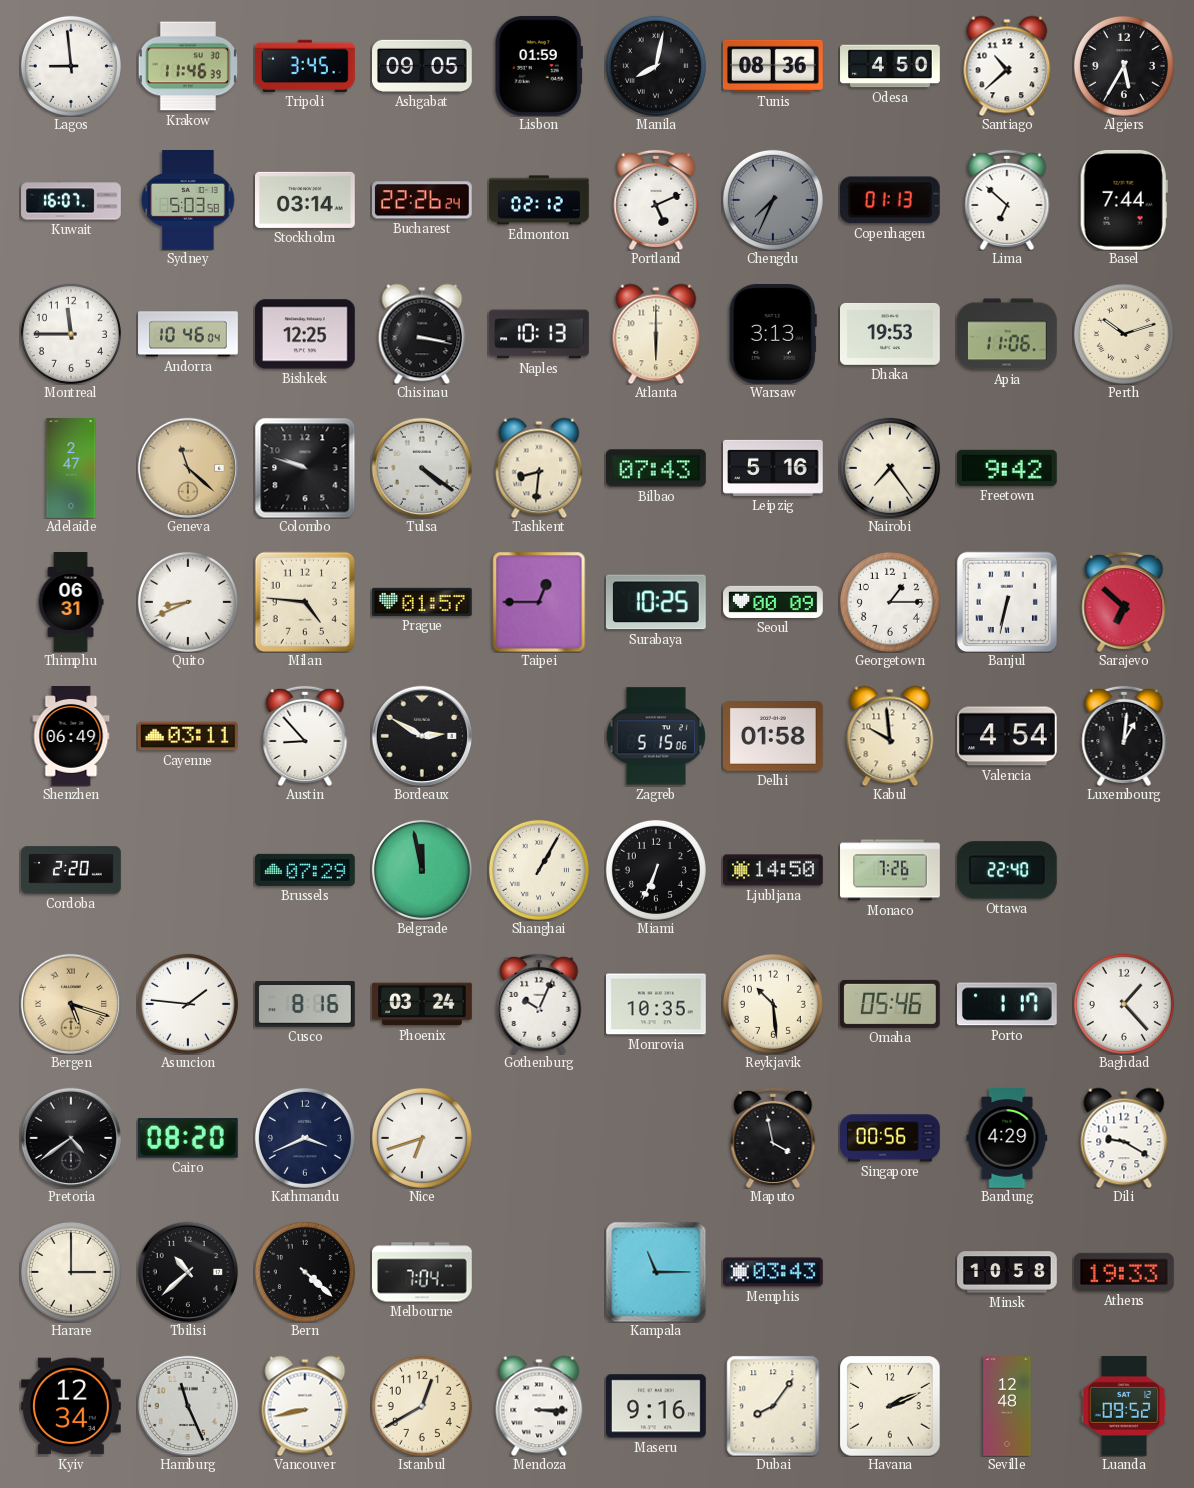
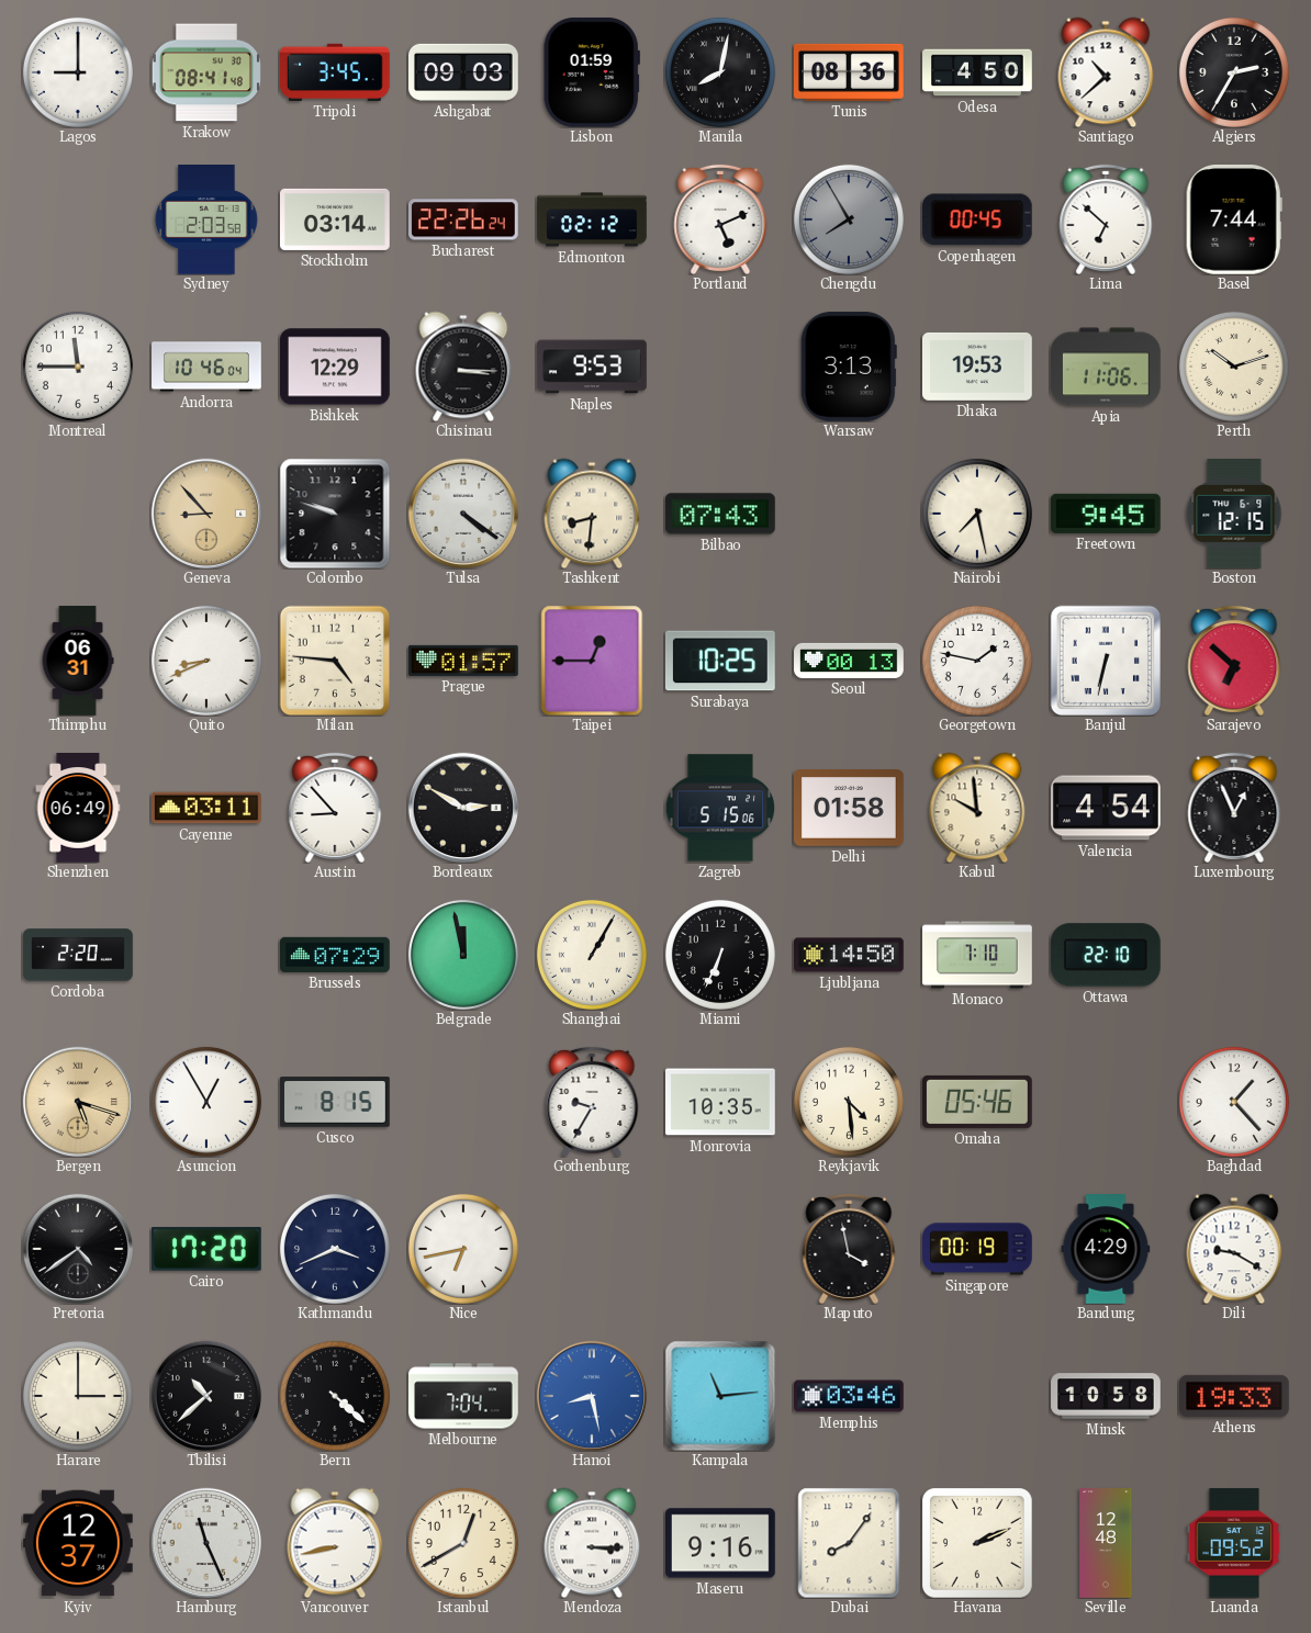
Lagos: 8:59 -> 9:00
Krakow: 11:46 -> 08:41
Ashgabat: 09:05 -> 09:03
Algiers: 5:35 -> 2:35
Kuwait: 16:07 -> none
Sydney: 5:03 -> 2:03
Chengdu: 7:34 -> 7:55
Copenhagen: 01:13 -> 00:45
Bishkek: 12:25 -> 12:29
Chisinau: 3:17 -> 3:15
Naples: 10:13 -> 9:53
Atlanta: 6:00 -> none
Adelaide: 2:47 -> none
Geneva: 11:22 -> 8:53
Leipzig: 5:16 -> none
Nairobi: 7:24 -> 7:28
Freetown: 9:42 -> 9:45
Boston: none -> 12:15
Seoul: 00:09 -> 00:13
Georgetown: 1:15 -> 1:47
Luxembourg: 1:01 -> 12:56
Monaco: 7:26 -> 7:10
Ottawa: 22:40 -> 22:10
Asuncion: 1:46 -> 12:55
Cusco: 8:16 -> 8:15
Phoenix: 03:24 -> none
Gothenburg: 10:04 -> 9:35
Reykjavik: 10:29 -> 4:29
Porto: 1:17 -> none
Cairo: 08:20 -> 17:20
Nice: 6:42 -> 6:43
Singapore: 00:56 -> 00:19
Hanoi: none -> 8:28
Kampala: 11:15 -> 11:14
Memphis: 03:43 -> 03:46
Kyiv: 12:34 -> 12:37
